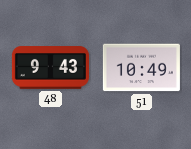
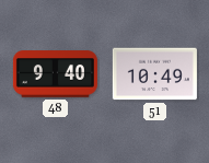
48: 9:43 -> 9:40
